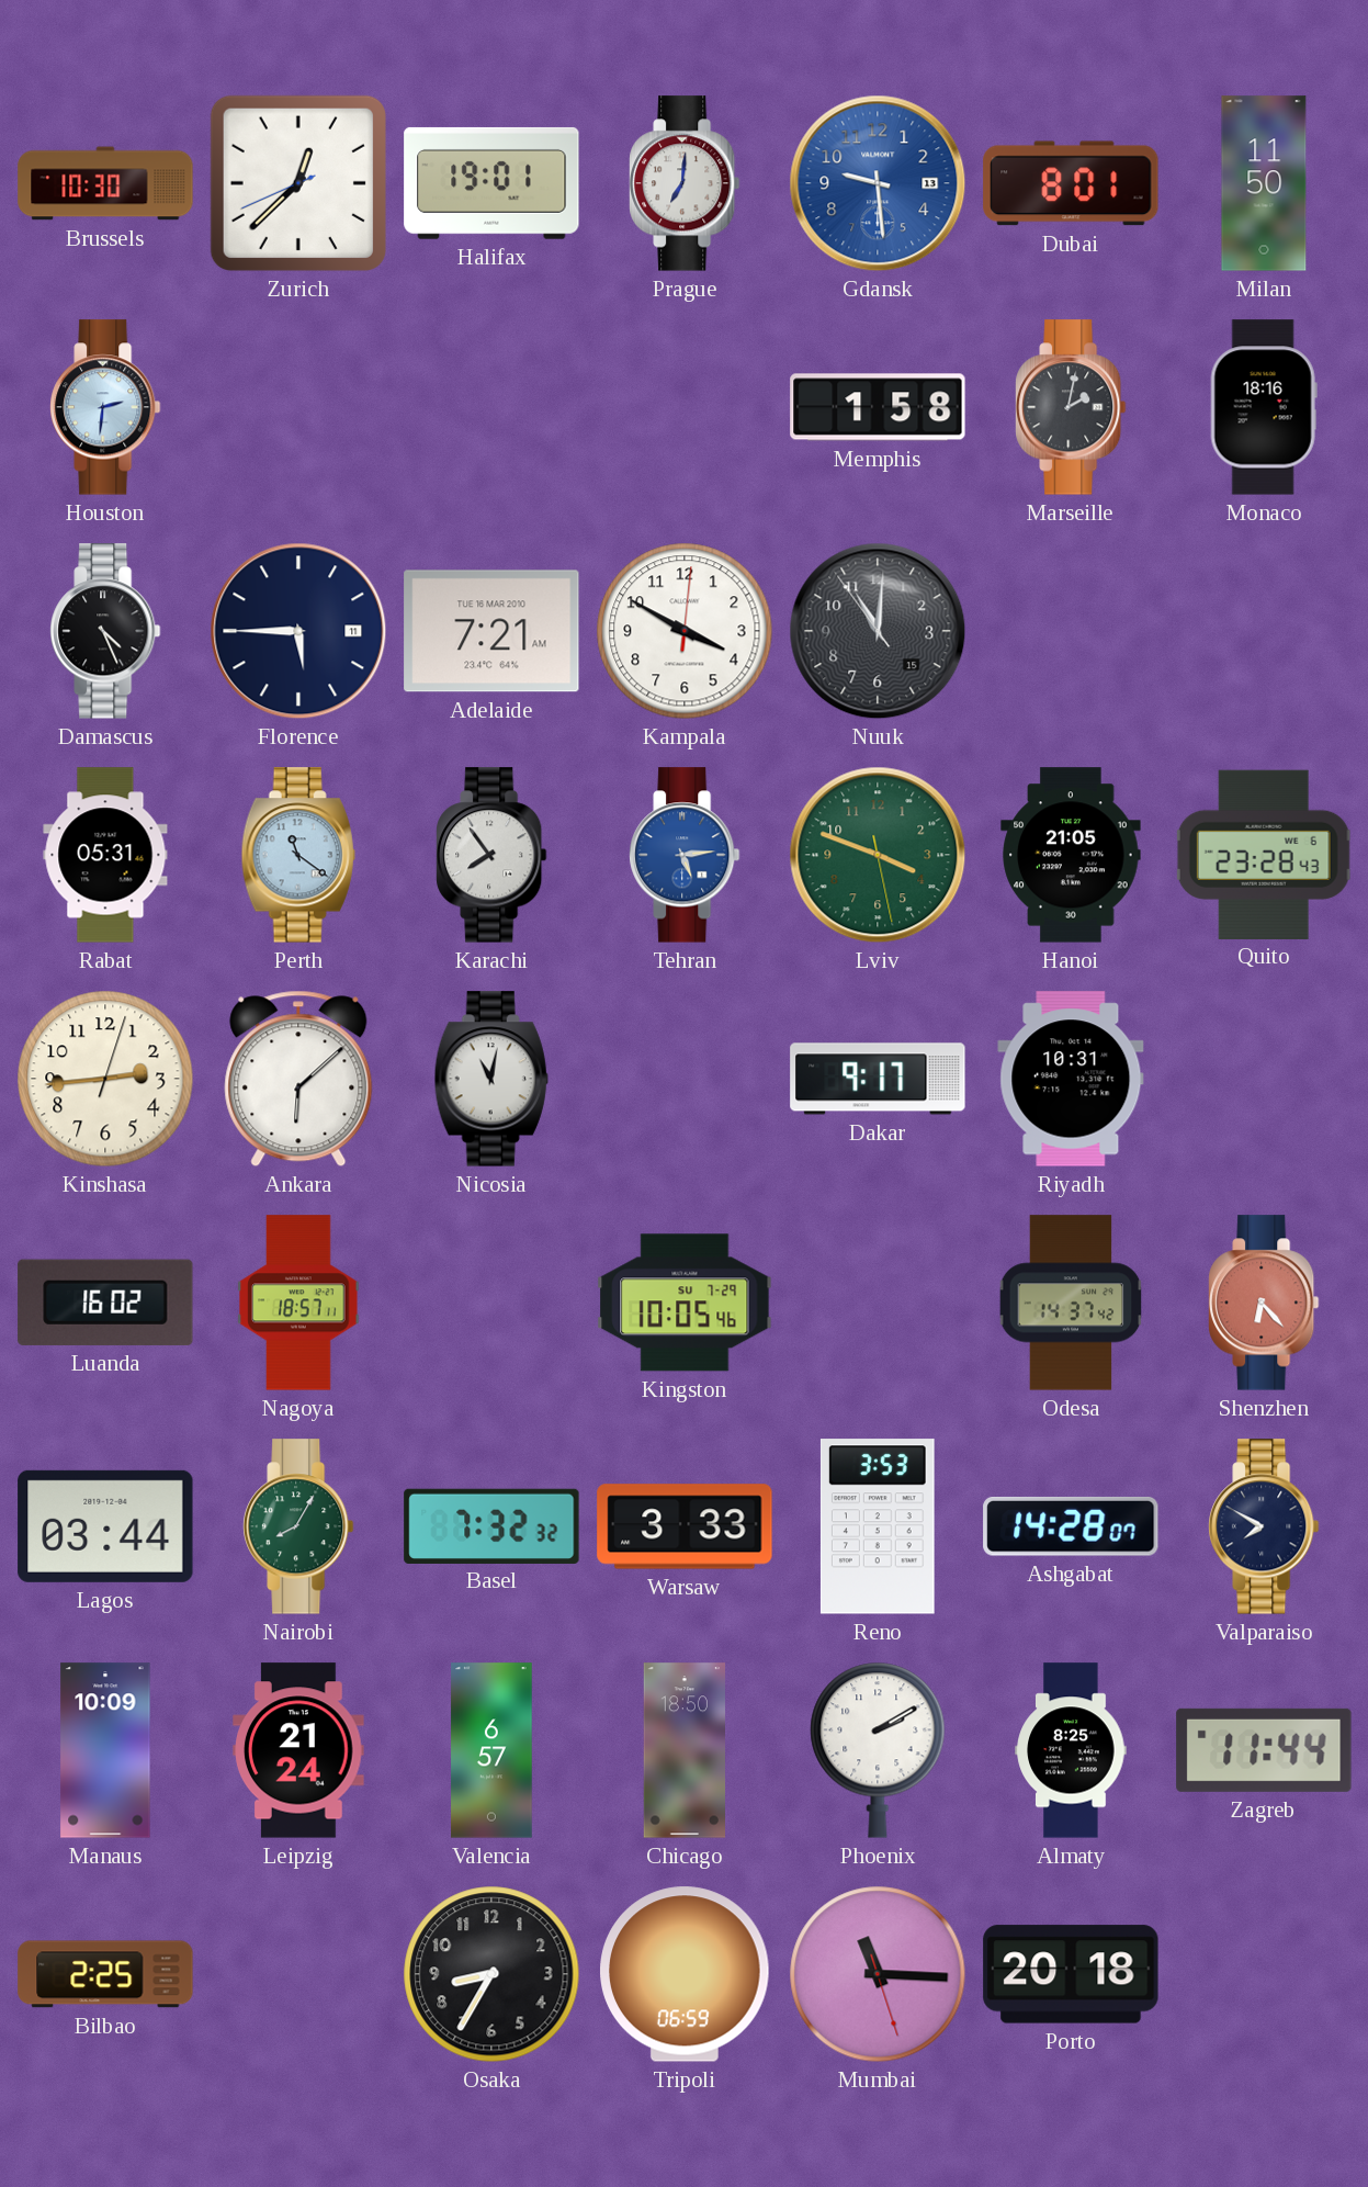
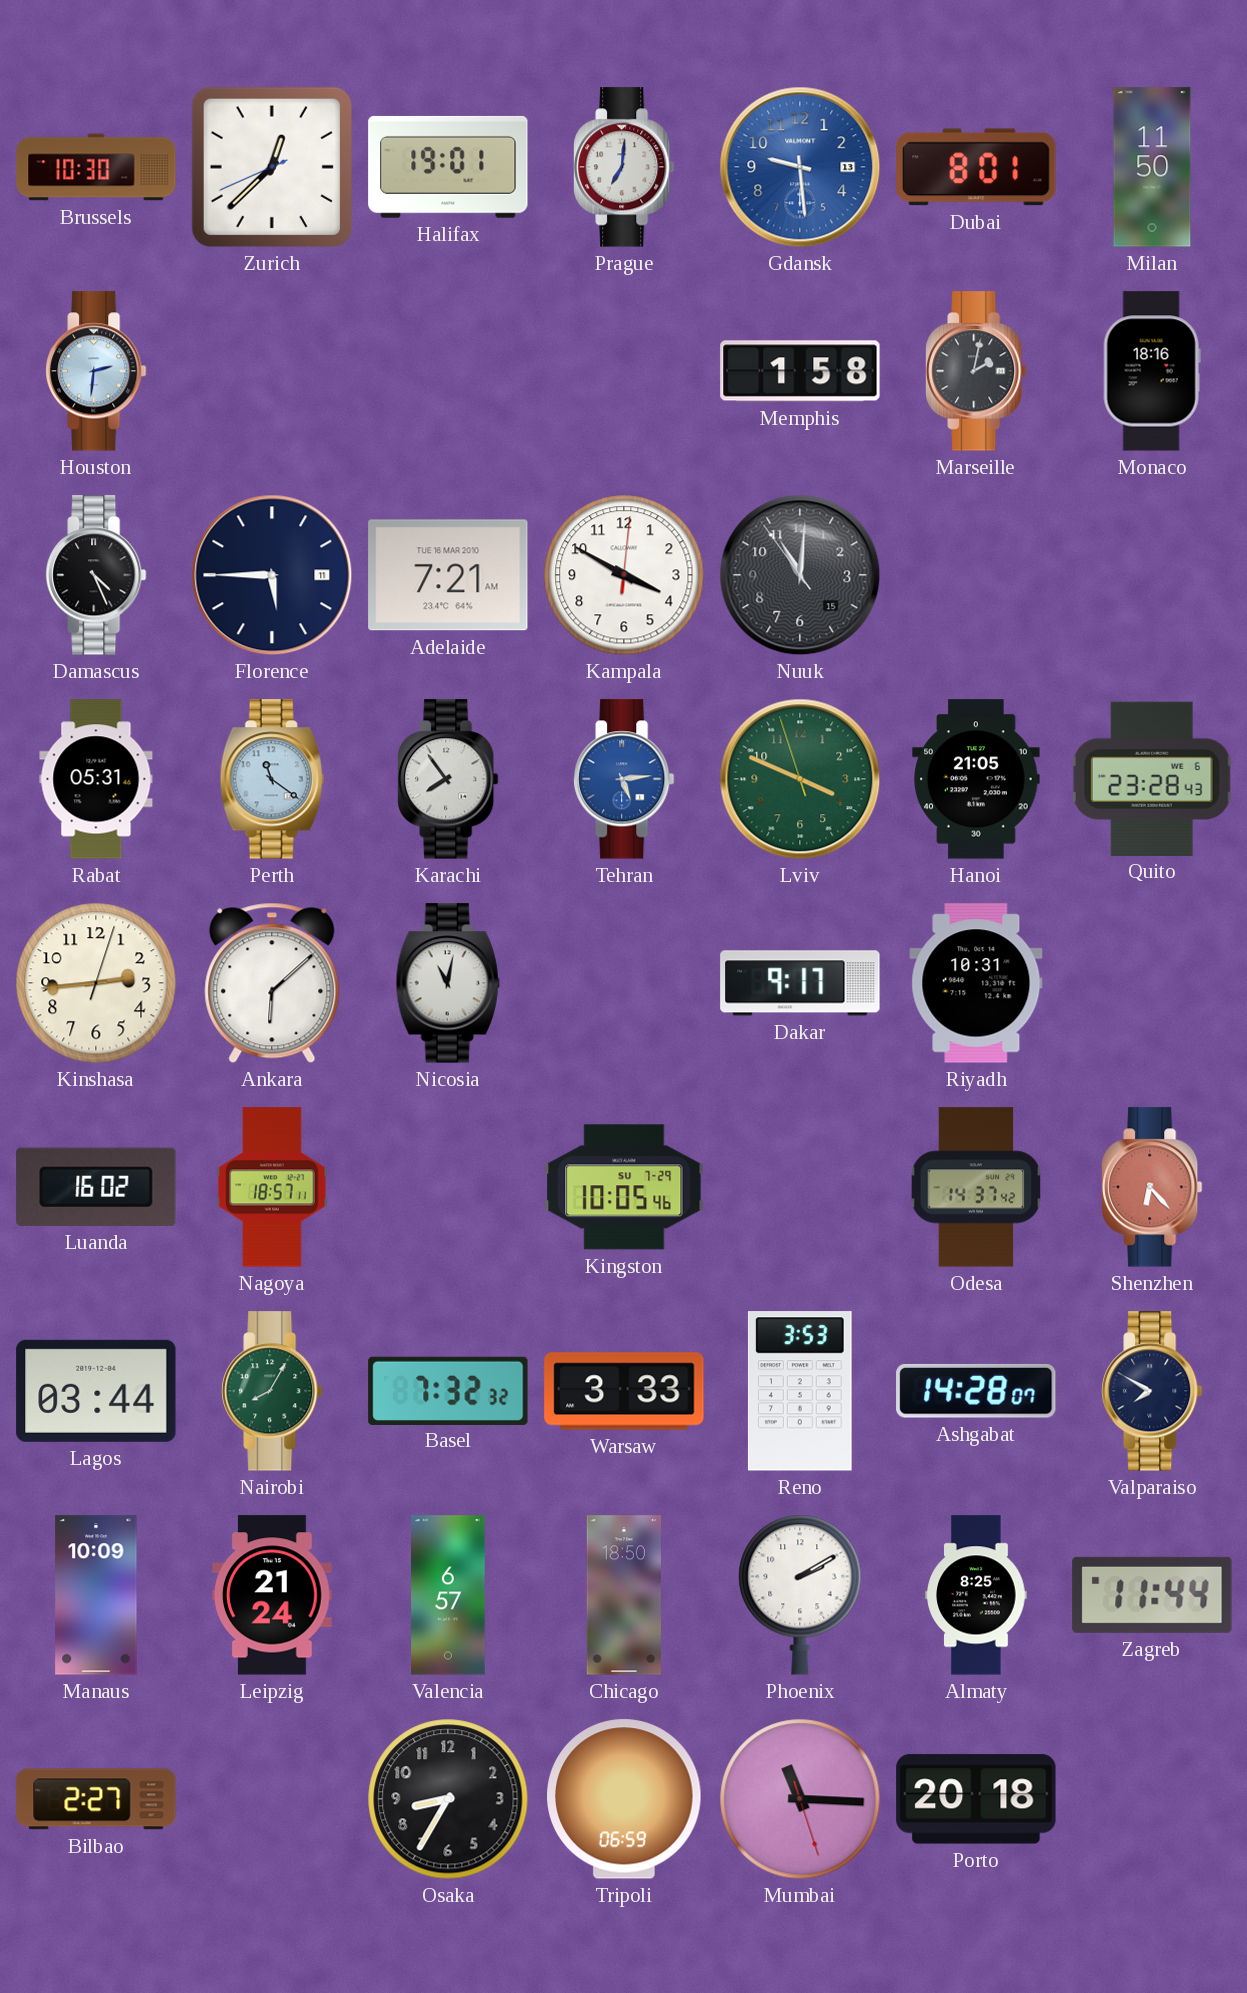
Lviv: 3:48:28 -> 3:48:57
Bilbao: 2:25 -> 2:27
